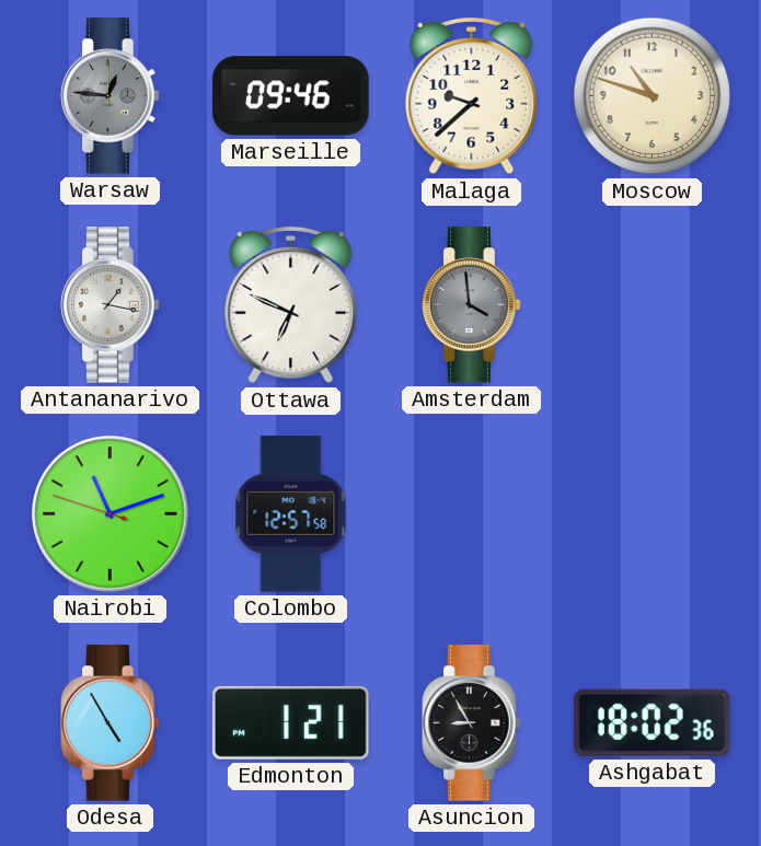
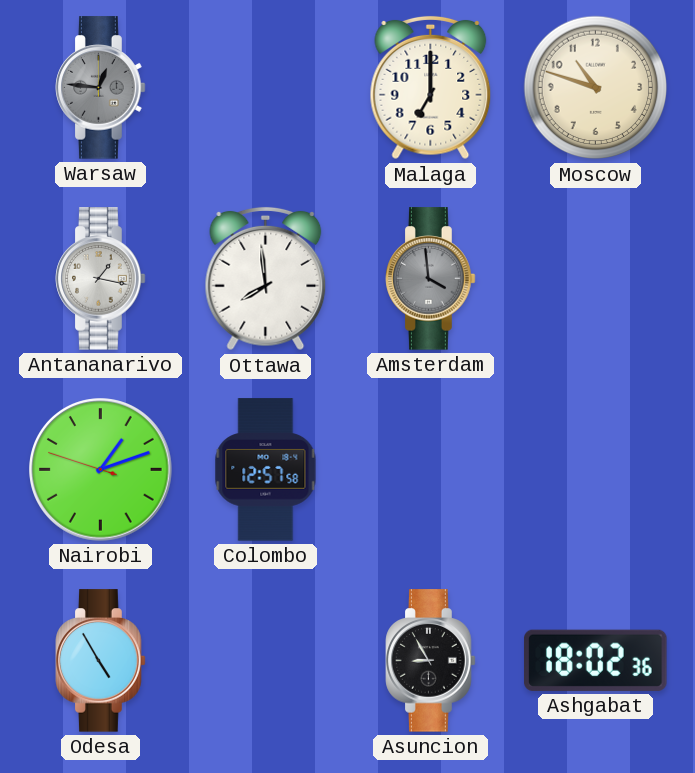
Marseille: 09:46 -> none
Malaga: 9:38 -> 7:00
Ottawa: 6:49 -> 7:59
Nairobi: 11:11 -> 1:11
Edmonton: 1:21 -> none
